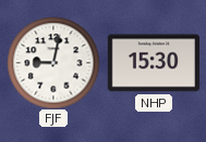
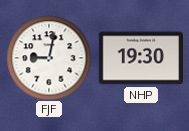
NHP: 15:30 -> 19:30
